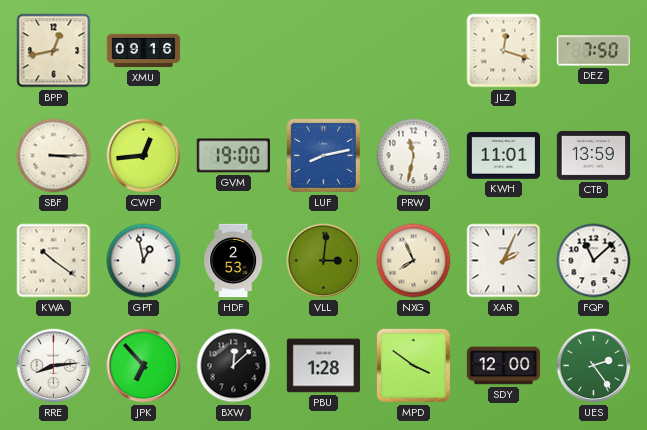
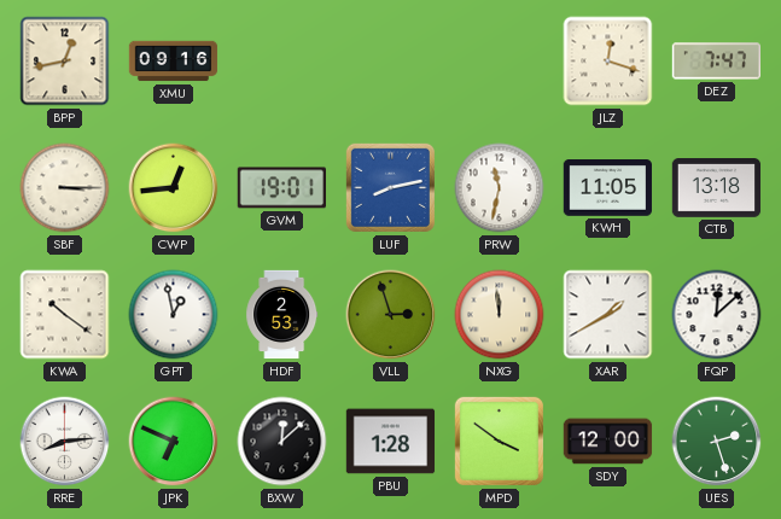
DEZ: 7:50 -> 7:47
GVM: 19:00 -> 19:01
KWH: 11:01 -> 11:05
CTB: 13:59 -> 13:18
VLL: 3:01 -> 2:57
NXG: 7:56 -> 11:59
XAR: 2:04 -> 1:40
FQP: 11:08 -> 12:08
JPK: 6:53 -> 6:49
UES: 2:24 -> 2:27
